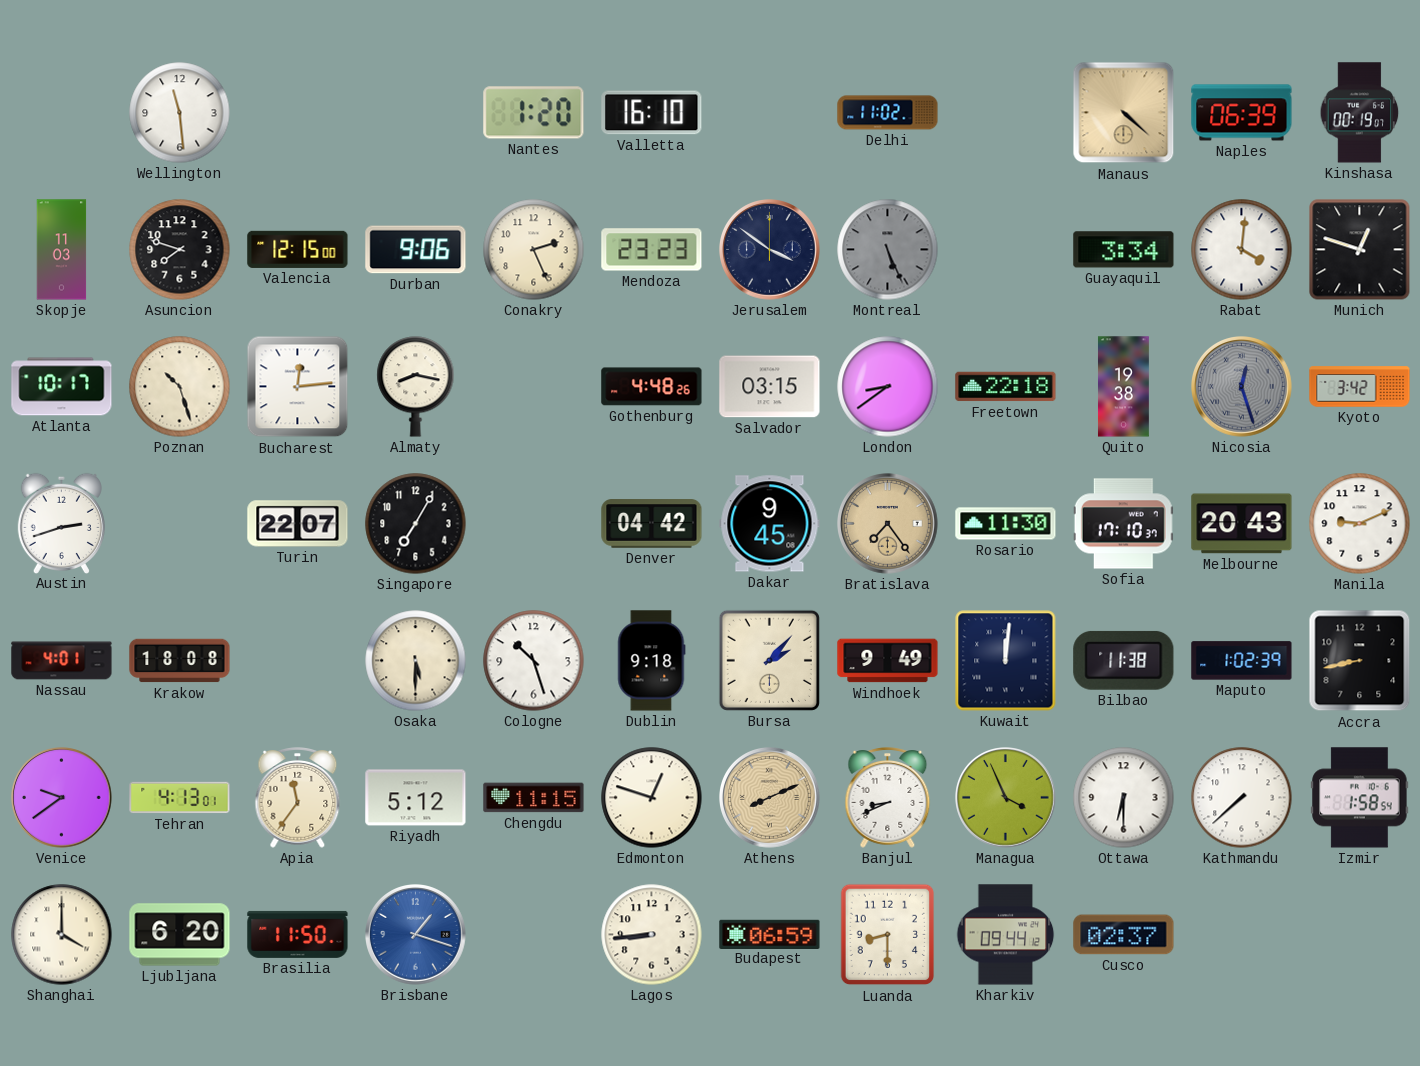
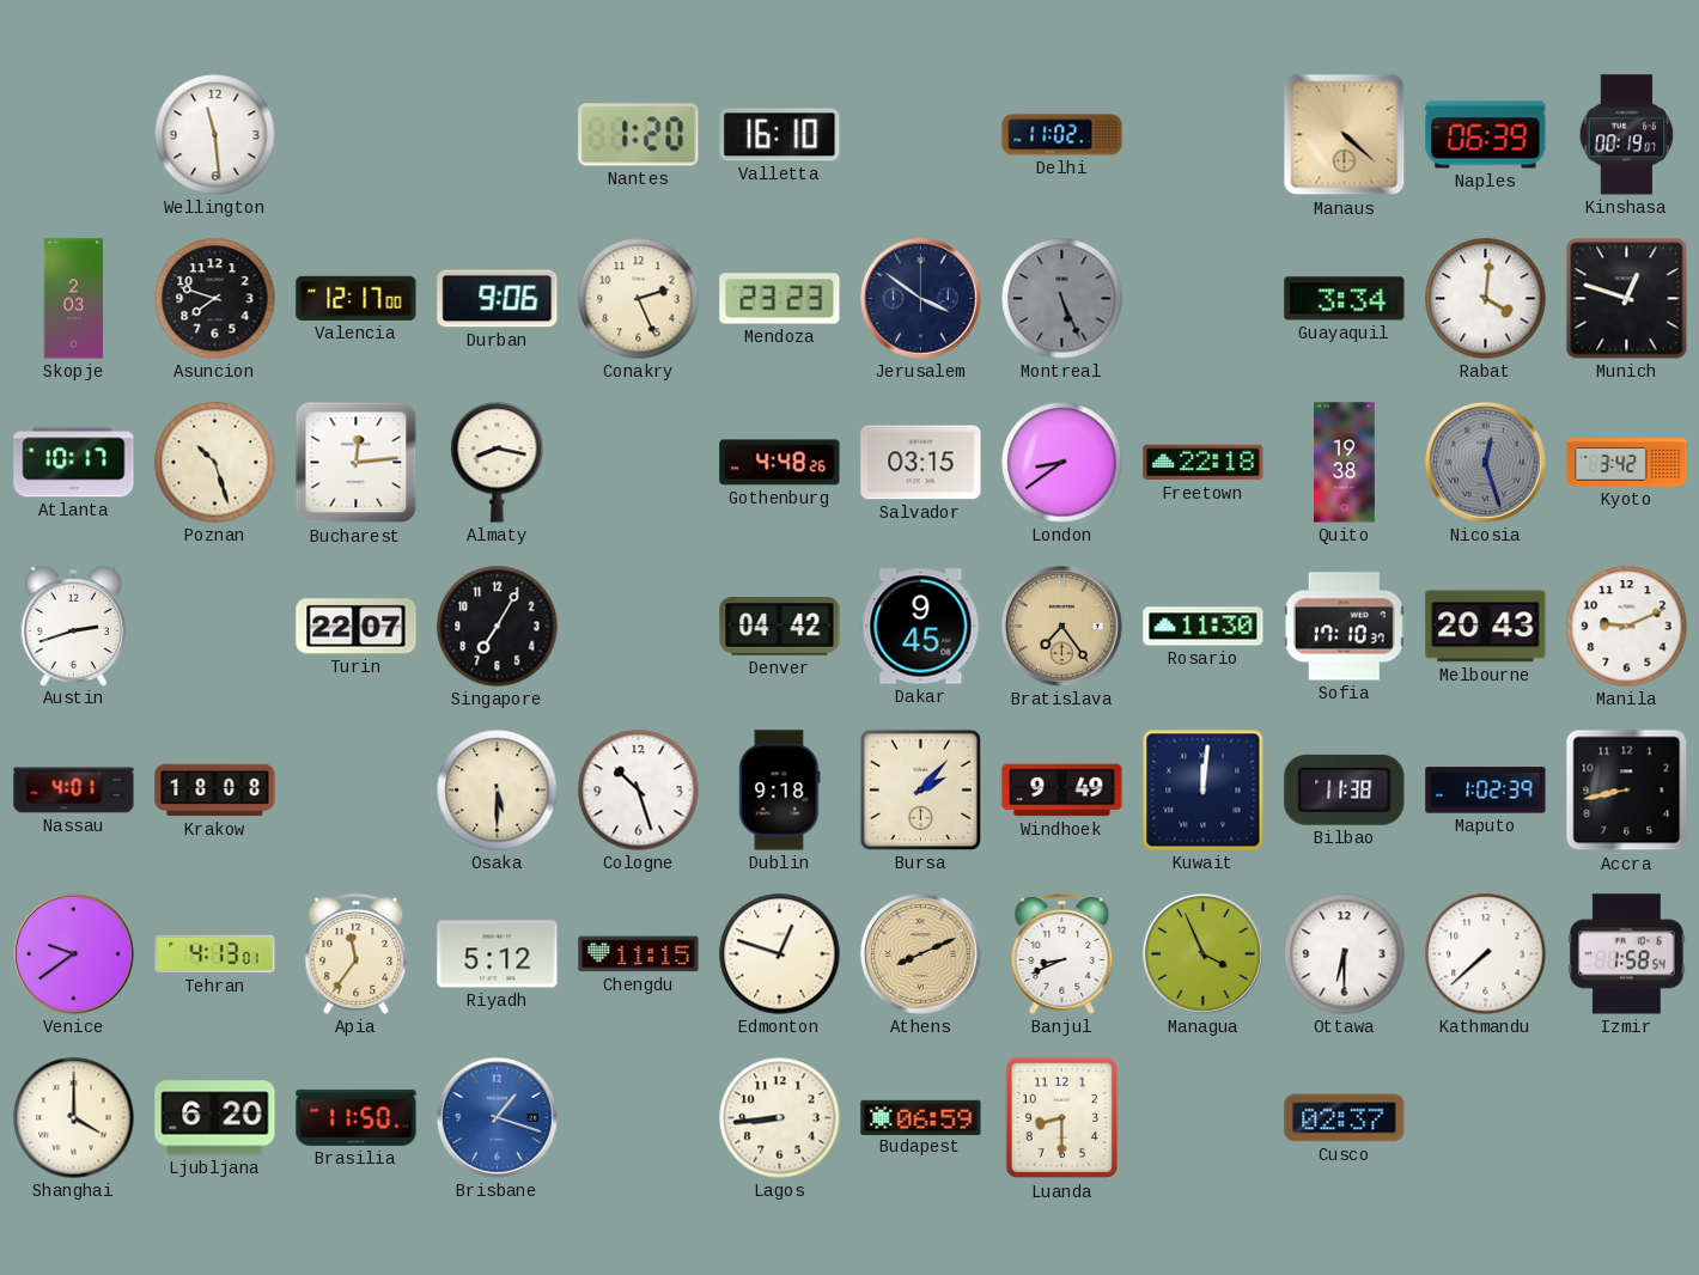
Skopje: 11:03 -> 2:03
Valencia: 12:15 -> 12:17
Kharkiv: 09:44 -> none
